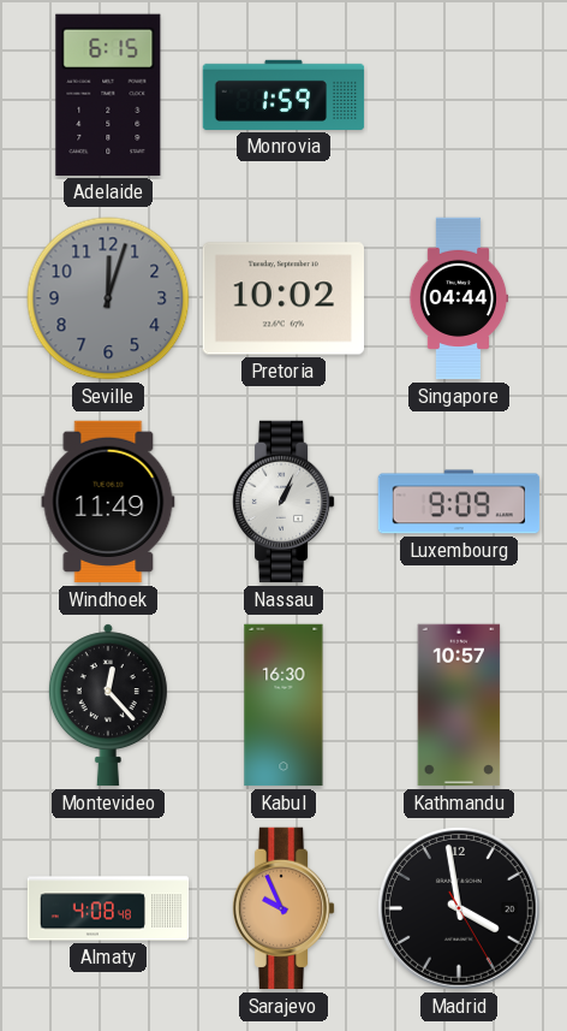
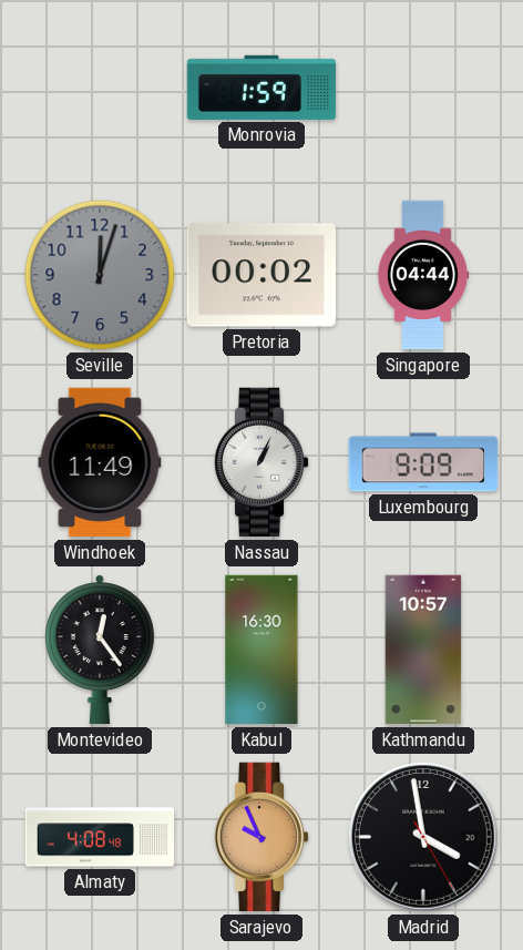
Adelaide: 6:15 -> none
Pretoria: 10:02 -> 00:02
Montevideo: 12:23 -> 12:24
